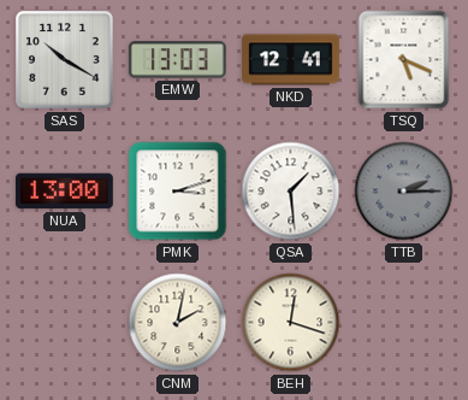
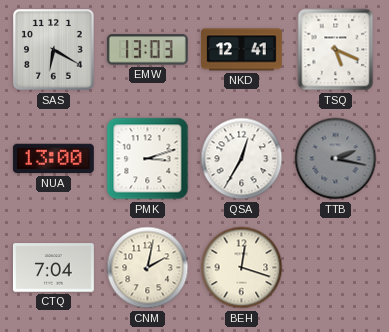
SAS: 10:20 -> 6:20
QSA: 1:29 -> 12:35
TTB: 2:15 -> 2:17
CTQ: none -> 7:04
